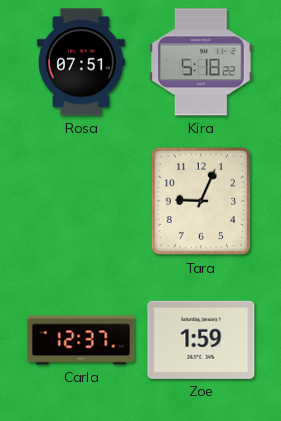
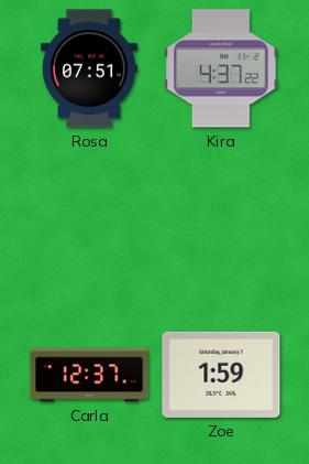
Kira: 5:18 -> 4:37
Tara: 9:04 -> none
